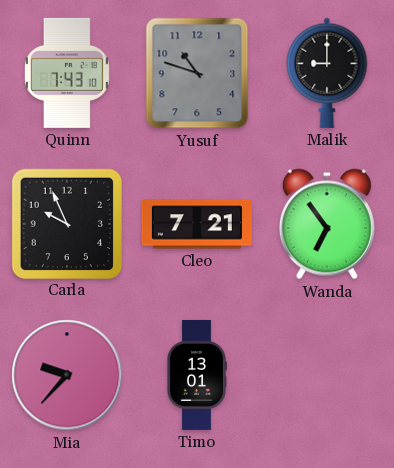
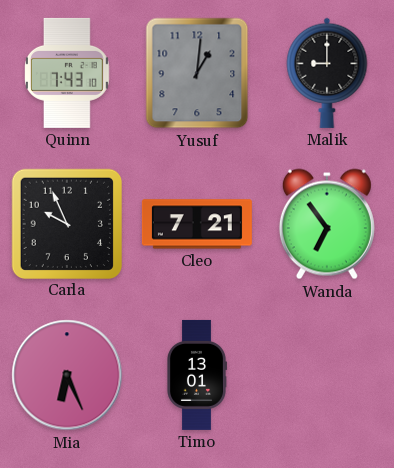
Yusuf: 10:48 -> 1:01
Mia: 9:37 -> 6:26
